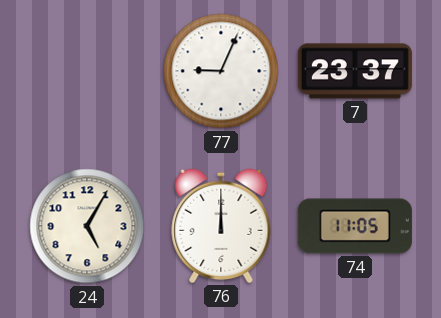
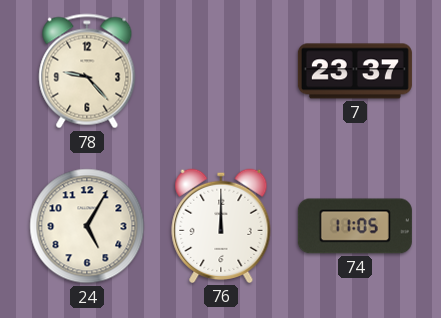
78: none -> 9:23
77: 9:04 -> none
